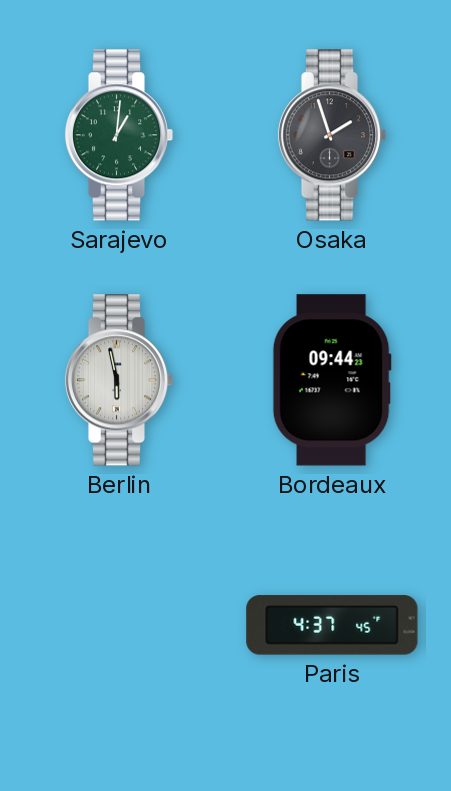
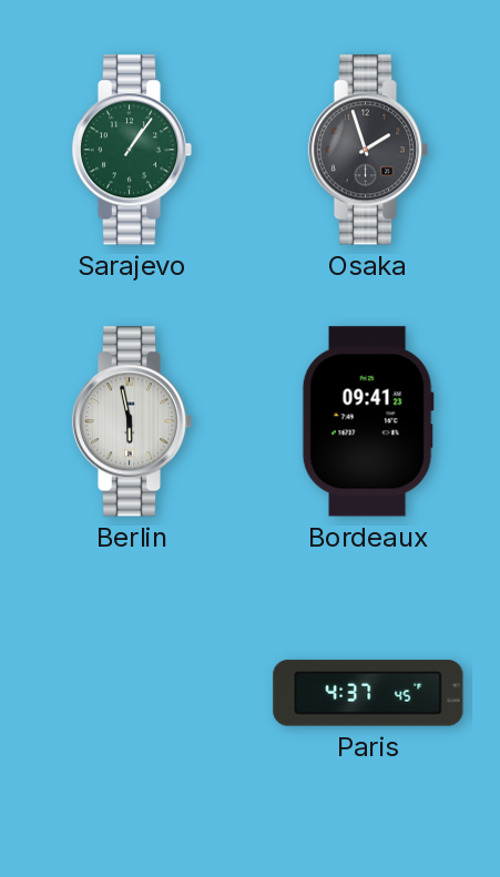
Sarajevo: 1:01 -> 1:06
Bordeaux: 09:44 -> 09:41
